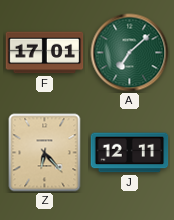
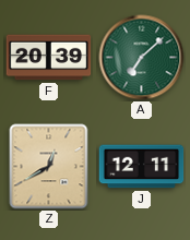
F: 17:01 -> 20:39
Z: 6:23 -> 12:40
